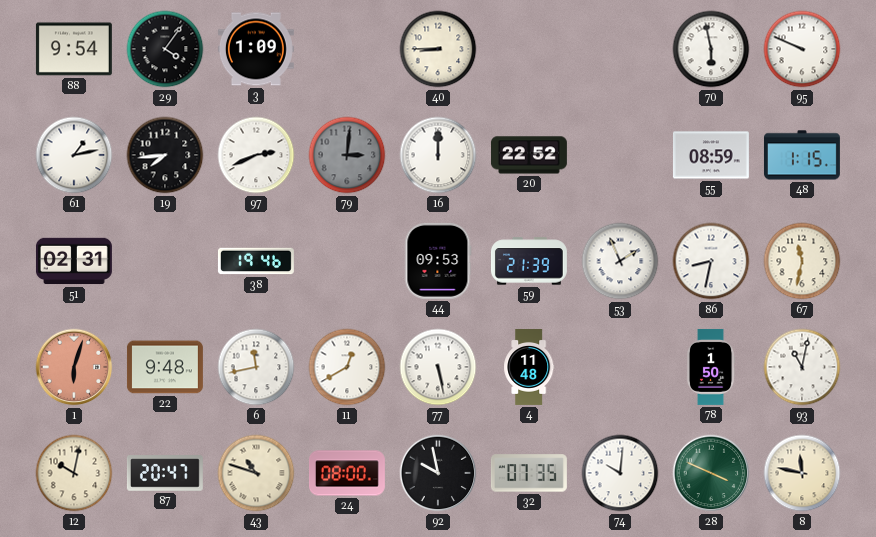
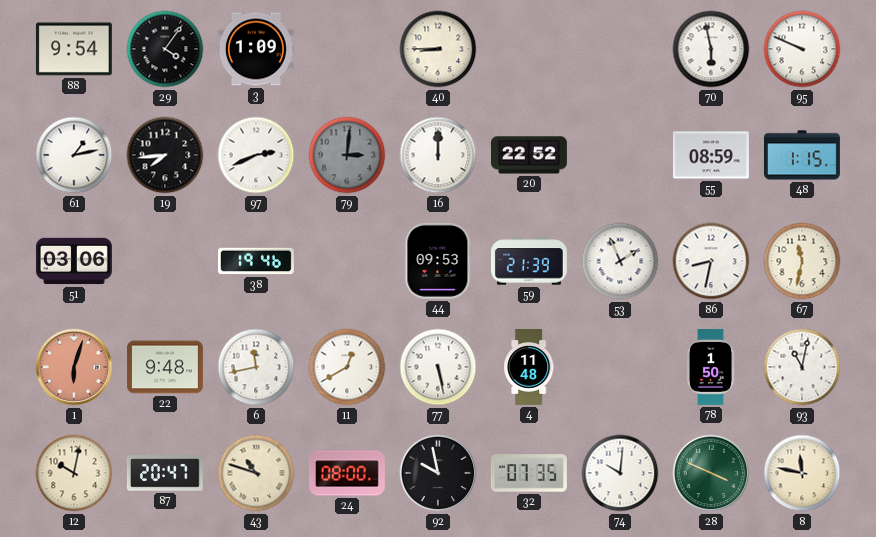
51: 02:31 -> 03:06
